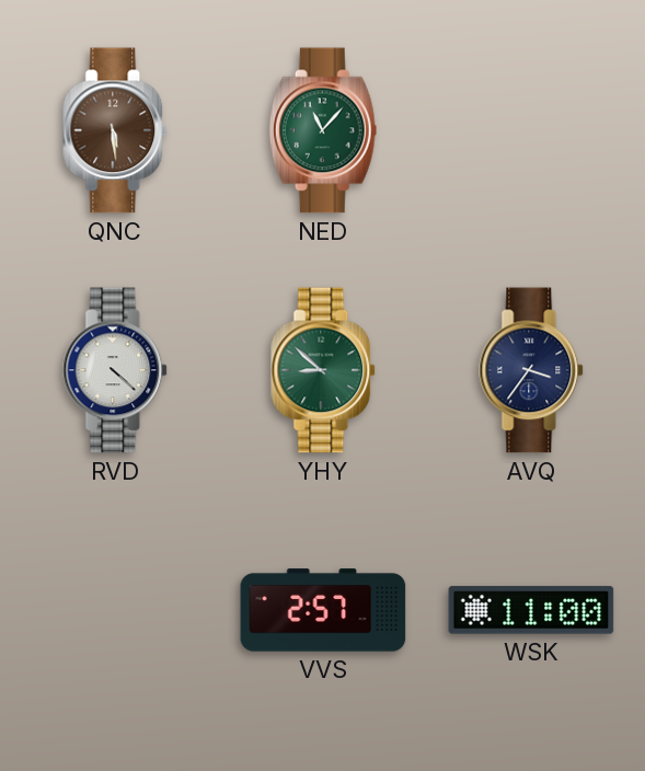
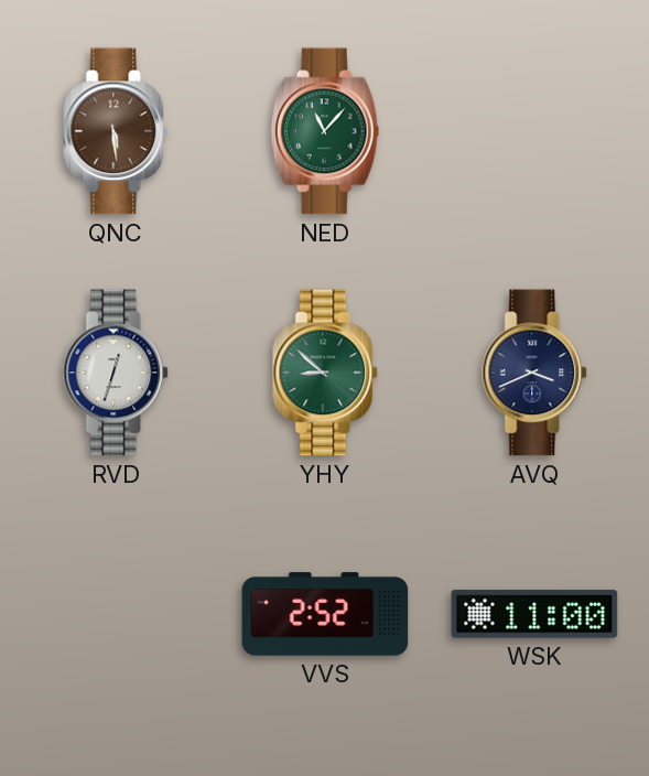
RVD: 4:22 -> 12:33
AVQ: 3:36 -> 3:41
VVS: 2:57 -> 2:52
